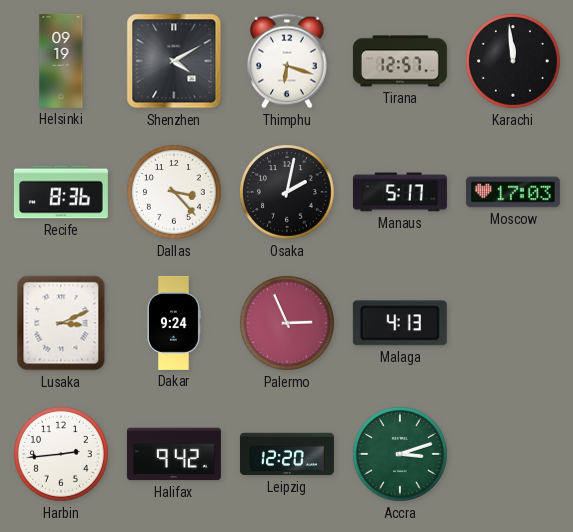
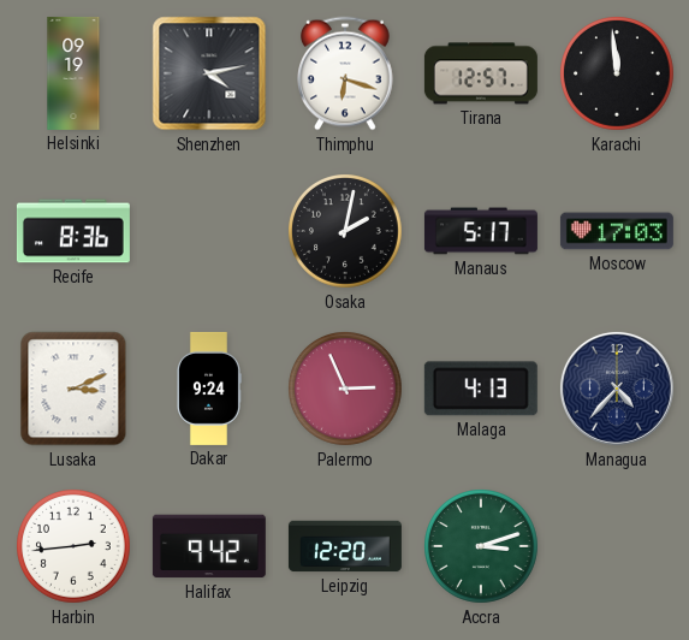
Shenzhen: 4:10 -> 4:13
Dallas: 3:23 -> none
Managua: none -> 4:37
